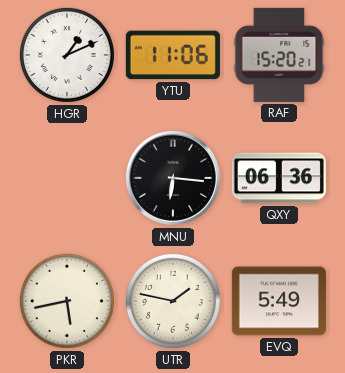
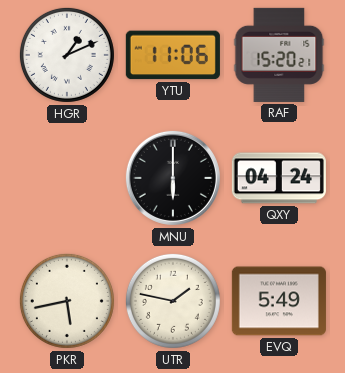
MNU: 6:16 -> 6:00
QXY: 06:36 -> 04:24
